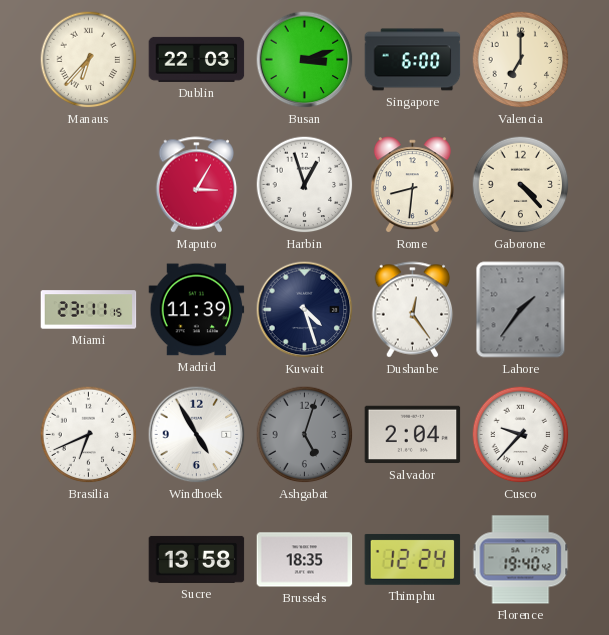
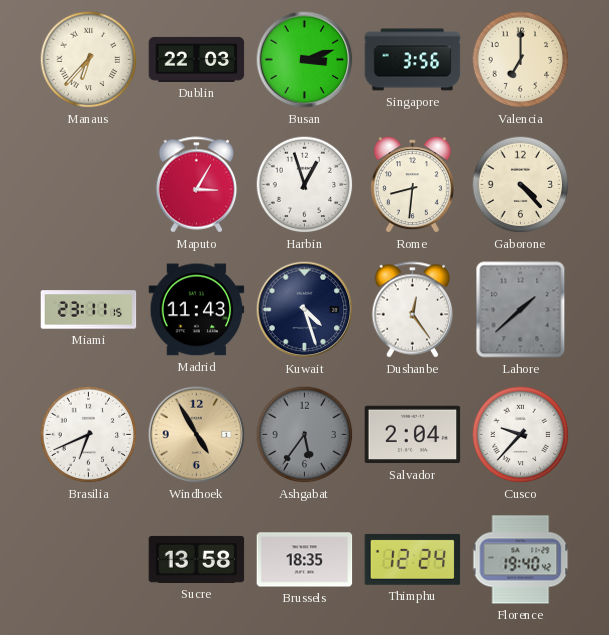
Singapore: 6:00 -> 3:56
Madrid: 11:39 -> 11:43
Lahore: 1:36 -> 1:38
Windhoek dial: white -> champagne
Ashgabat: 5:03 -> 5:36
